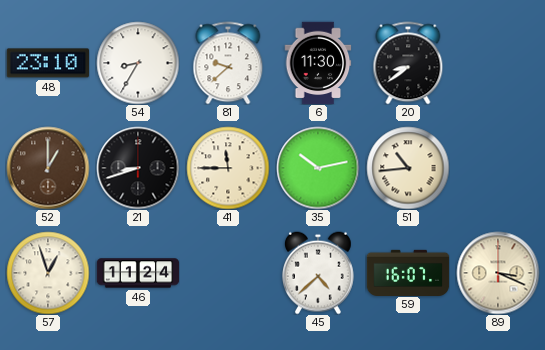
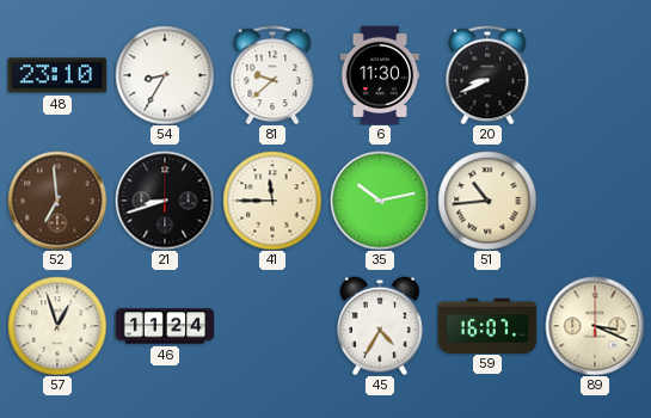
20: 8:39 -> 8:41
52: 1:00 -> 6:59
45: 4:38 -> 4:35
